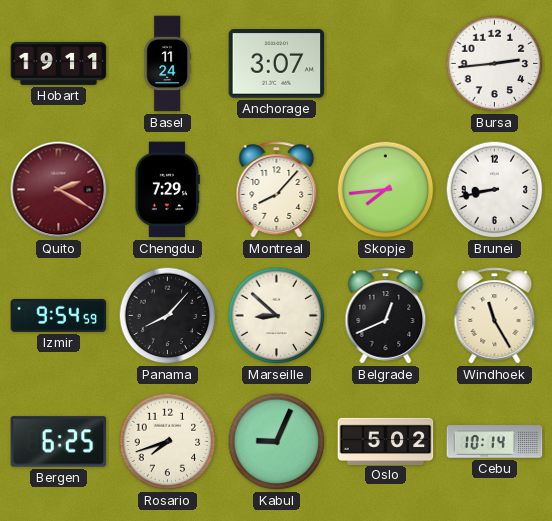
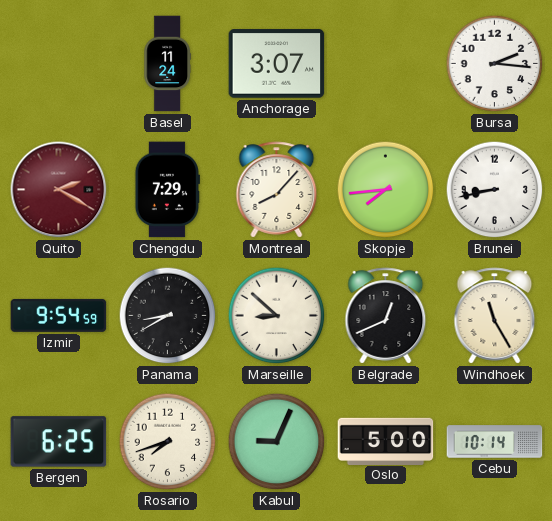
Hobart: 19:11 -> none
Bursa: 2:44 -> 2:16
Panama: 8:07 -> 8:40
Oslo: 5:02 -> 5:00
